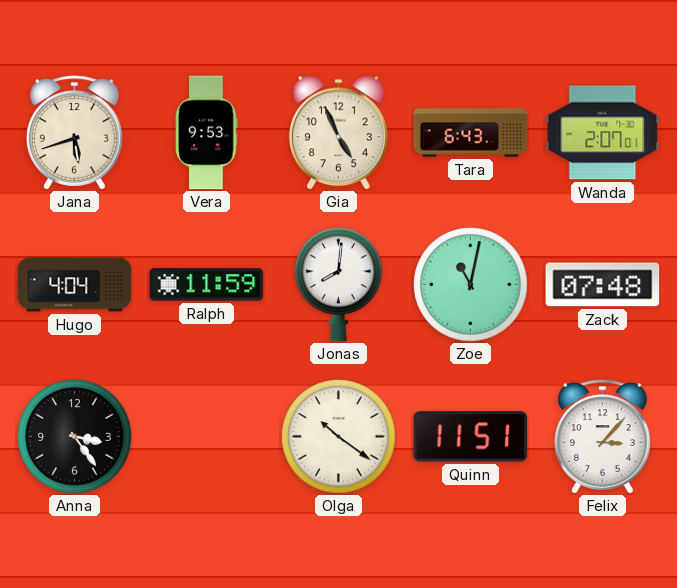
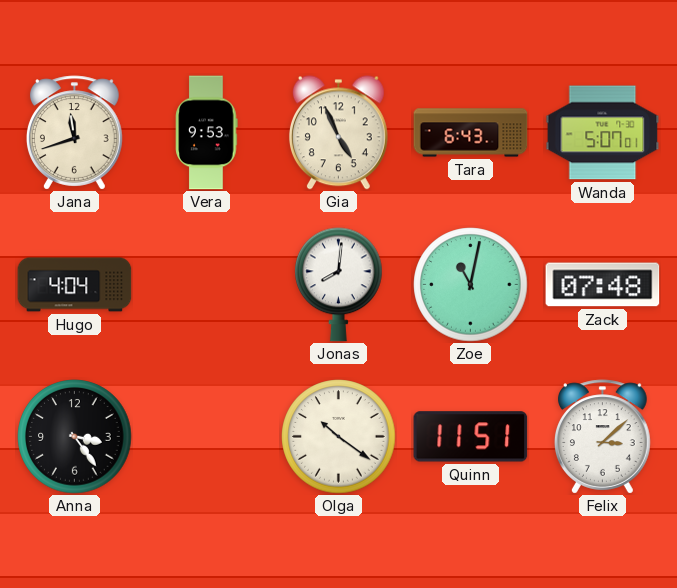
Jana: 5:42 -> 11:42
Wanda: 2:07 -> 5:07
Ralph: 11:59 -> none
Felix: 3:07 -> 3:08
